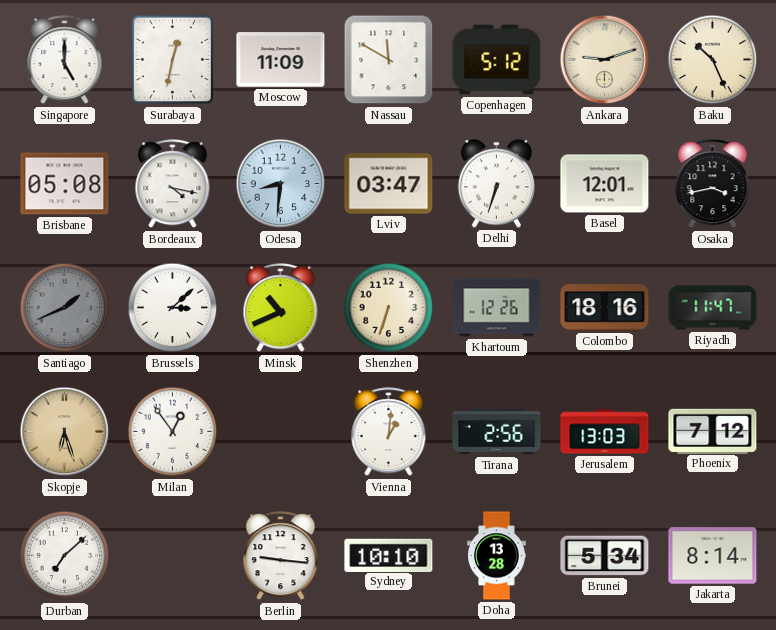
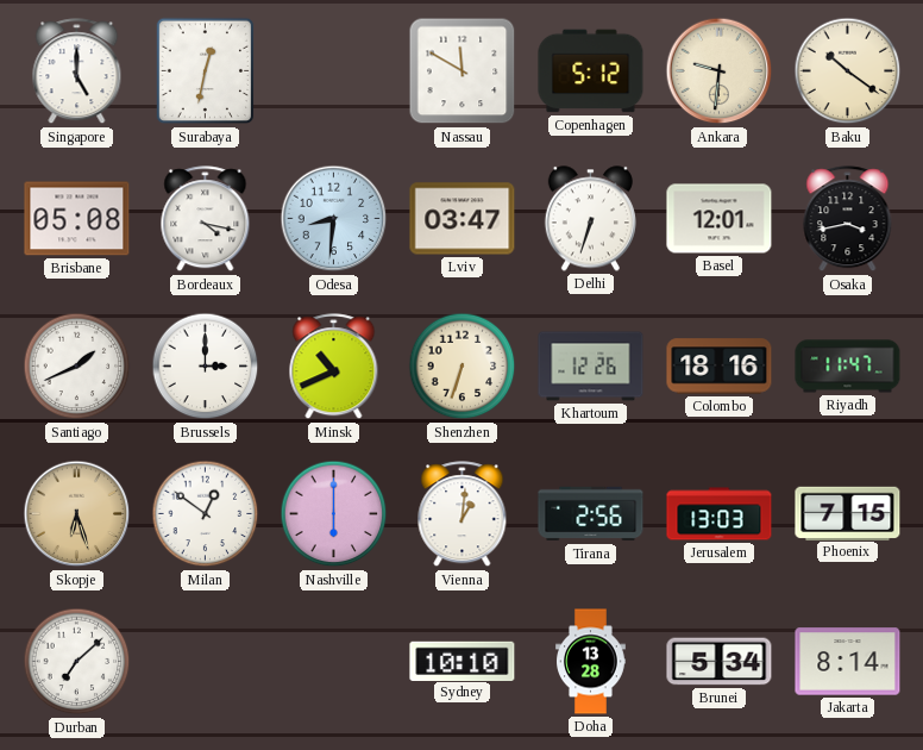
Moscow: 11:09 -> none
Ankara: 9:12 -> 9:31
Baku: 10:26 -> 10:21
Santiago dial: grey -> white
Brussels: 3:08 -> 3:00
Milan: 12:54 -> 12:51
Nashville: none -> 6:00
Phoenix: 7:12 -> 7:15
Berlin: 9:16 -> none
